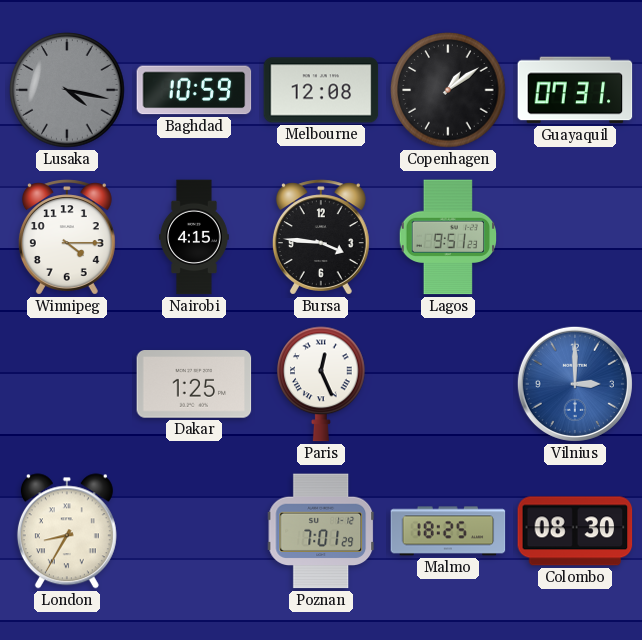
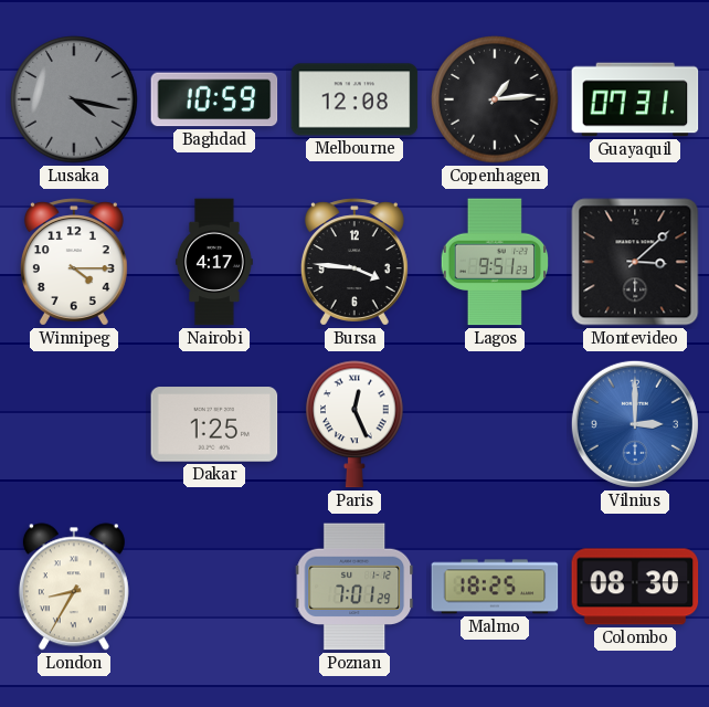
Copenhagen: 1:09 -> 1:14
Nairobi: 4:15 -> 4:17
Montevideo: none -> 3:08
